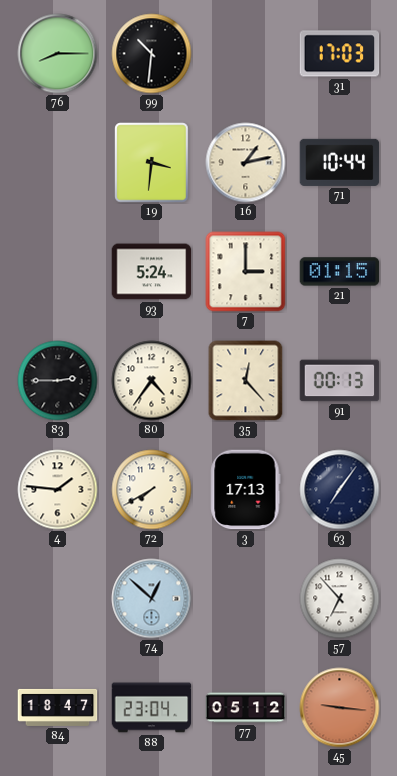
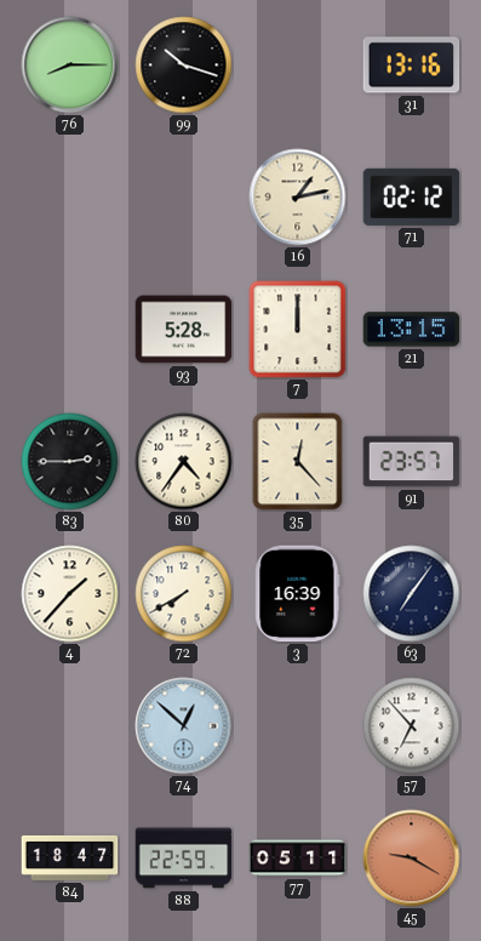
99: 10:31 -> 10:18
31: 17:03 -> 13:16
19: 3:31 -> none
71: 10:44 -> 02:12
93: 5:24 -> 5:28
7: 3:00 -> 12:00
21: 01:15 -> 13:15
91: 00:13 -> 23:57
4: 1:46 -> 1:37
3: 17:13 -> 16:39
88: 23:04 -> 22:59
77: 05:12 -> 05:11
45: 9:16 -> 9:20
